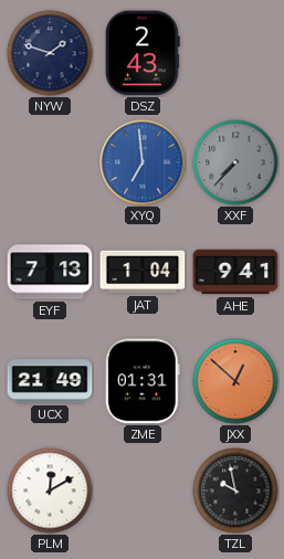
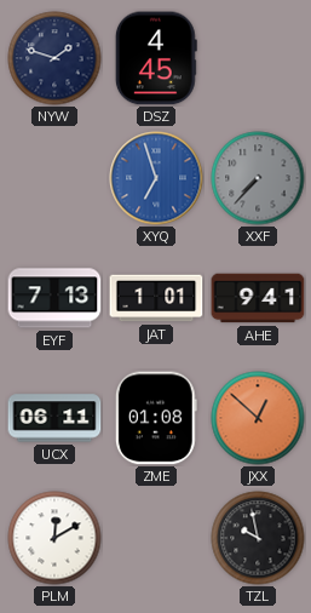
DSZ: 2:43 -> 4:45
XYQ: 6:59 -> 6:57
JAT: 1:04 -> 1:01
UCX: 21:49 -> 06:11
ZME: 01:31 -> 01:08
